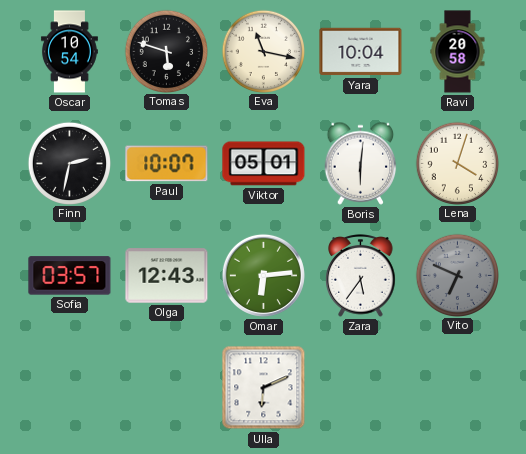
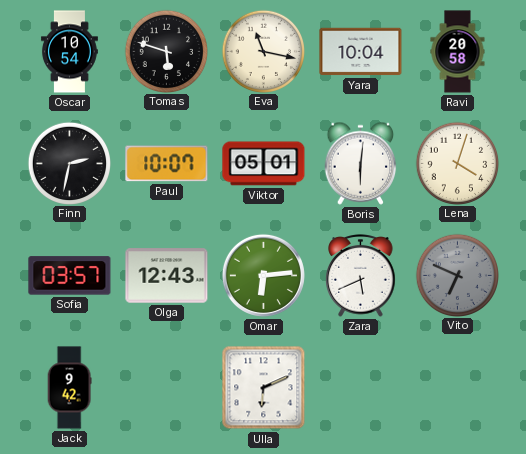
Zara: 5:36 -> 5:41
Jack: none -> 9:42
